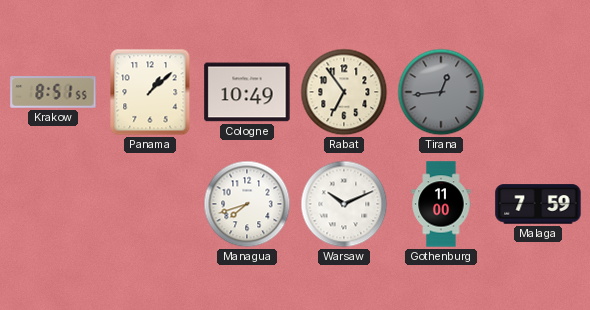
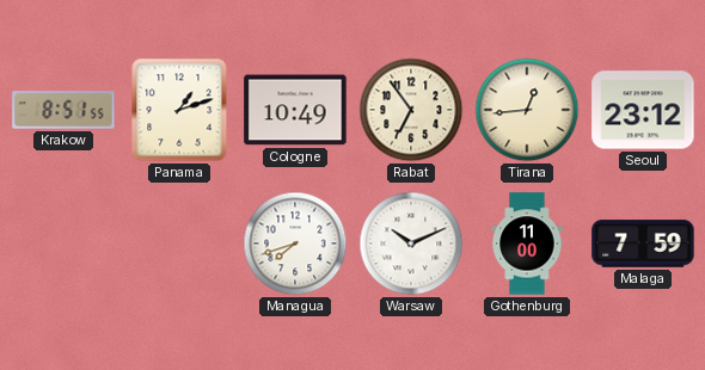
Panama: 1:08 -> 1:12
Tirana dial: grey -> cream
Seoul: none -> 23:12
